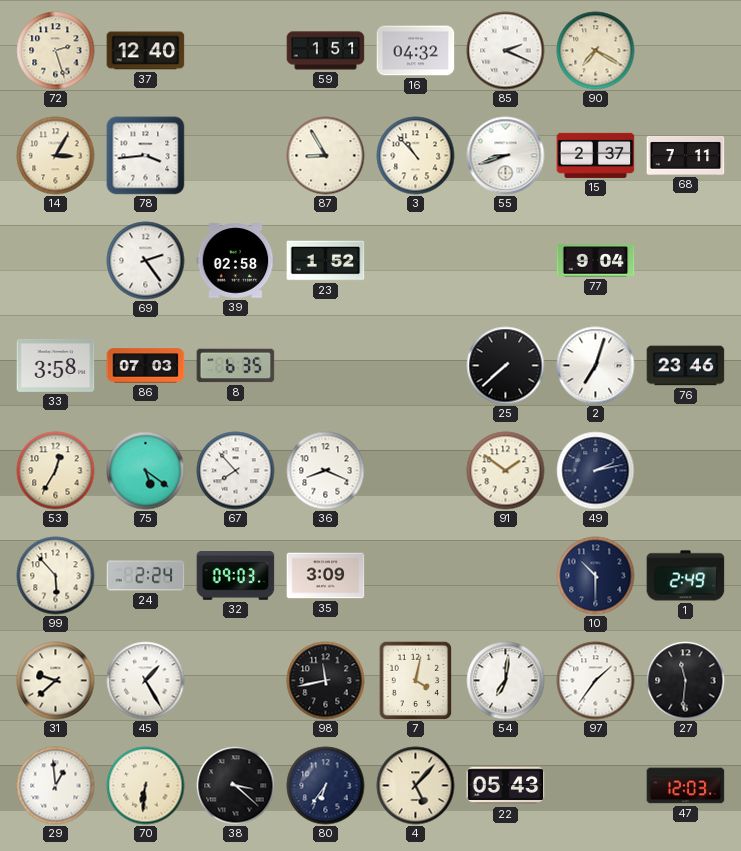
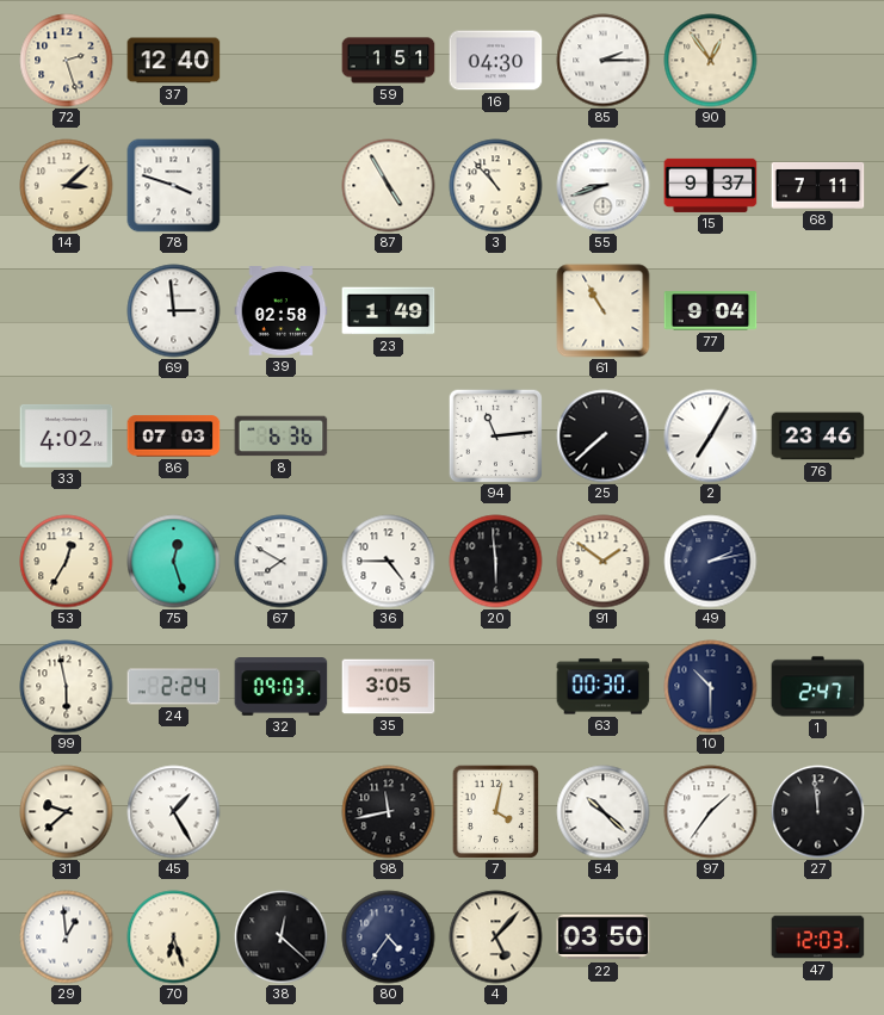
16: 04:32 -> 04:30
85: 2:19 -> 2:15
90: 7:20 -> 12:54
14: 3:05 -> 3:08
78: 3:44 -> 3:48
87: 8:55 -> 4:55
15: 2:37 -> 9:37
69: 2:24 -> 2:59
23: 1:52 -> 1:49
61: none -> 10:55
33: 3:58 -> 4:02
8: 6:35 -> 6:36
94: none -> 11:14
2: 7:03 -> 7:05
75: 5:21 -> 12:27
67: 7:53 -> 7:50
36: 8:19 -> 4:45
20: none -> 5:59
99: 5:53 -> 5:58
35: 3:09 -> 3:05
63: none -> 00:30
1: 2:49 -> 2:47
54: 7:01 -> 10:22
27: 11:31 -> 11:59
70: 6:31 -> 6:27
38: 3:22 -> 12:22
80: 6:36 -> 4:36
22: 05:43 -> 03:50
